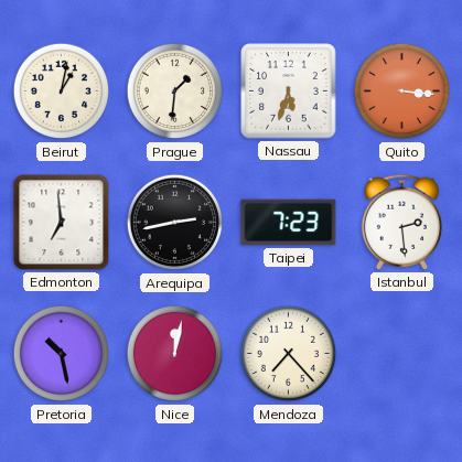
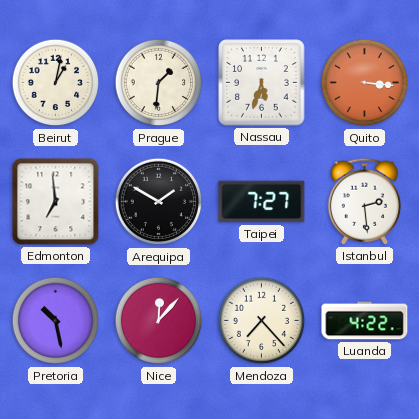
Arequipa: 2:43 -> 1:50
Taipei: 7:23 -> 7:27
Nice: 12:02 -> 12:07
Luanda: none -> 4:22
